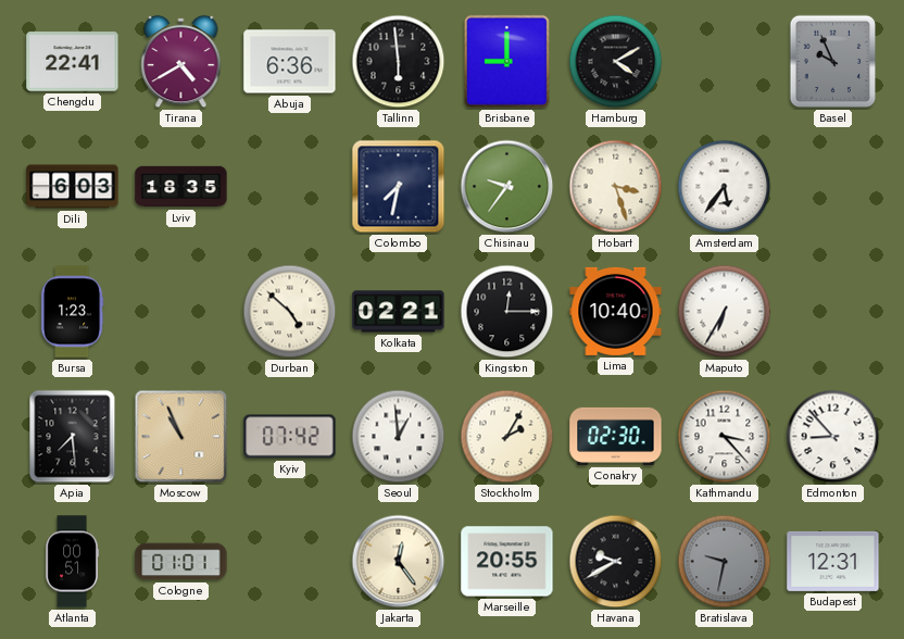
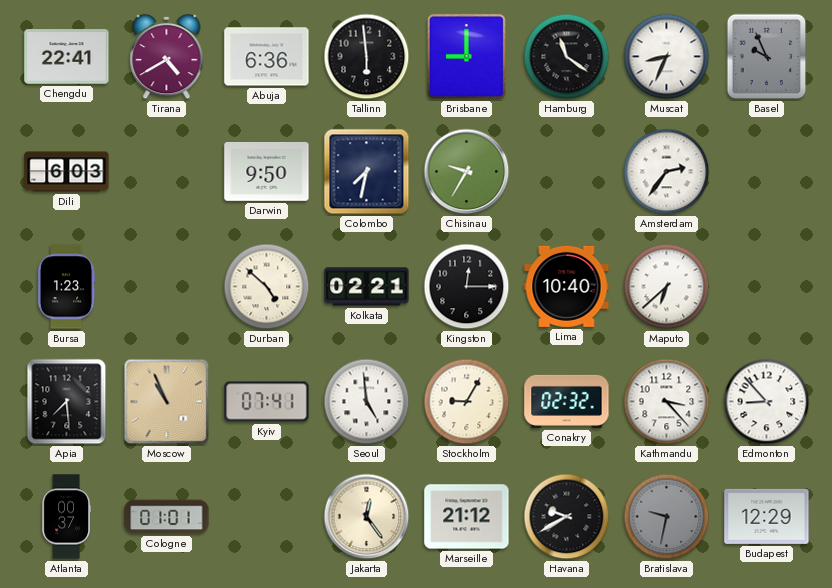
Hamburg: 4:10 -> 11:21
Muscat: none -> 8:34
Lviv: 18:35 -> none
Darwin: none -> 9:50
Chisinau: 9:36 -> 9:35
Hobart: 3:27 -> none
Amsterdam: 5:36 -> 2:36
Maputo: 6:35 -> 6:38
Kyiv: 07:42 -> 07:41
Seoul: 12:59 -> 4:59
Stockholm: 2:05 -> 9:05
Conakry: 02:30 -> 02:32
Atlanta: 00:51 -> 00:37
Marseille: 20:55 -> 21:12
Budapest: 12:31 -> 12:29
